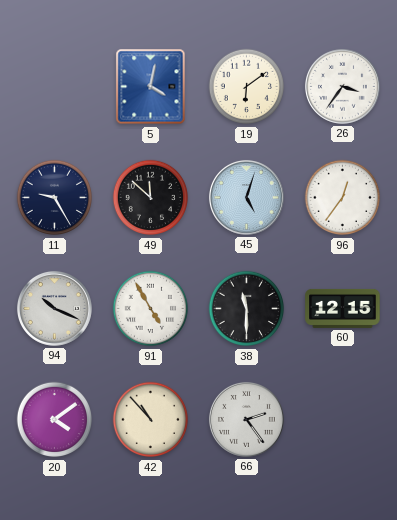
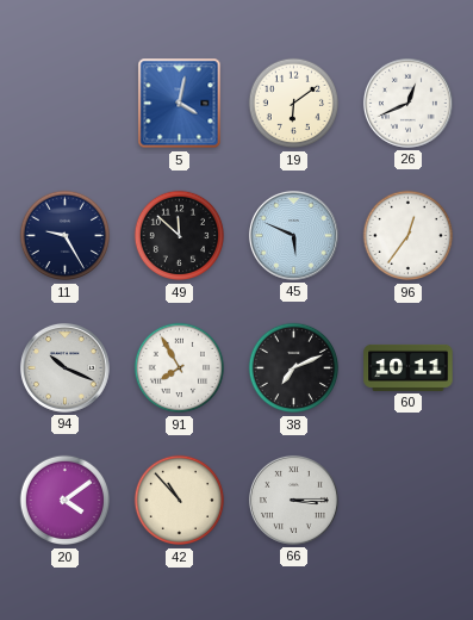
26: 3:36 -> 12:41
45: 5:03 -> 5:49
91: 4:55 -> 7:55
38: 11:30 -> 7:11
60: 12:15 -> 10:11
66: 2:24 -> 3:15
